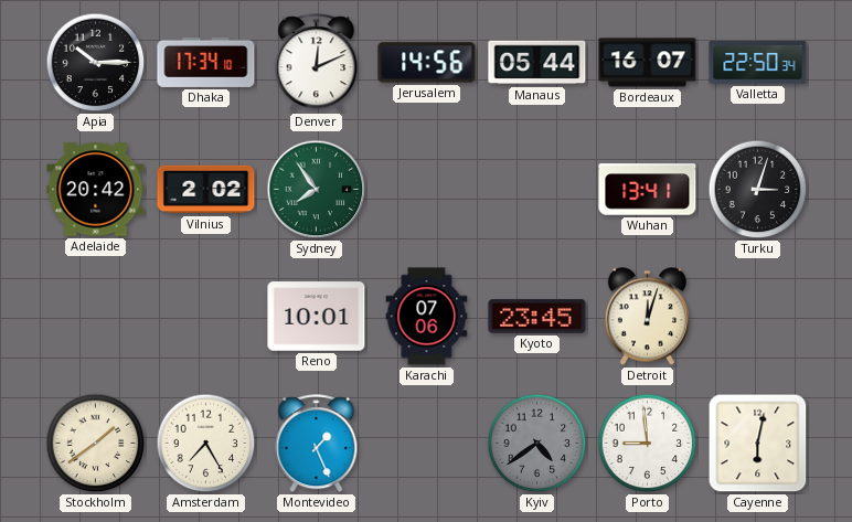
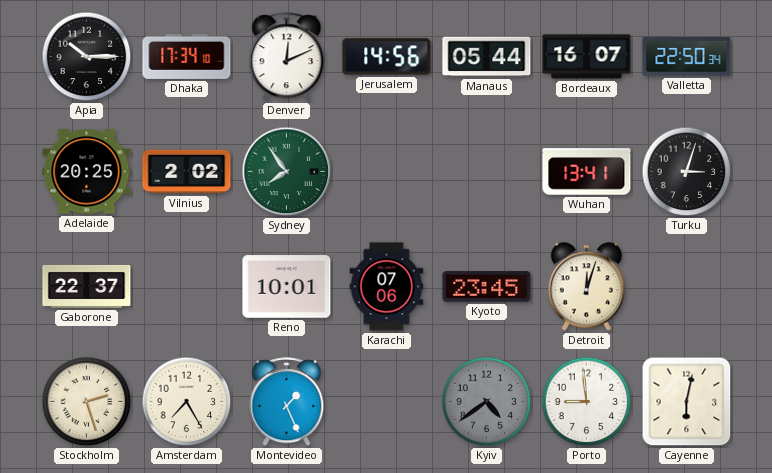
Adelaide: 20:42 -> 20:25
Gaborone: none -> 22:37
Stockholm: 1:39 -> 2:27
